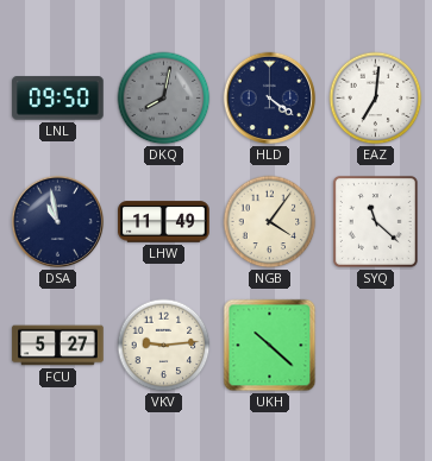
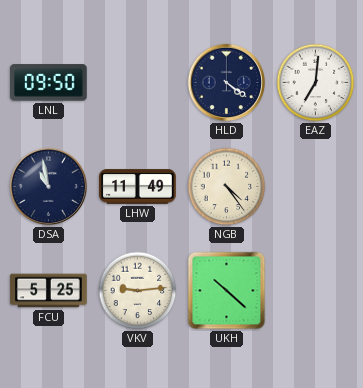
DKQ: 8:02 -> none
NGB: 4:06 -> 4:24
SYQ: 11:22 -> none
FCU: 5:27 -> 5:25
